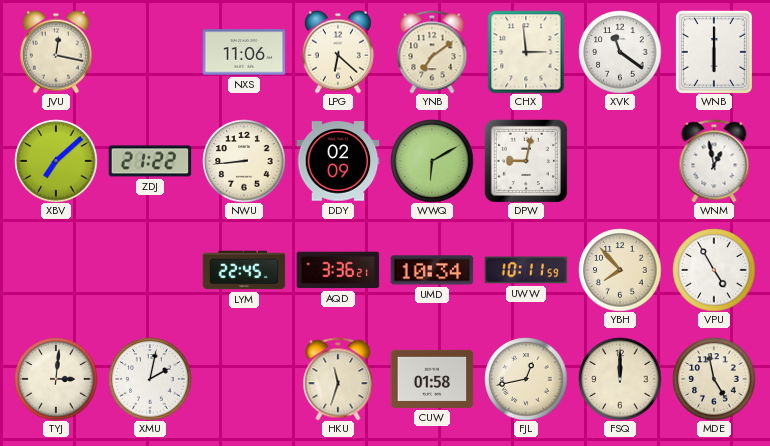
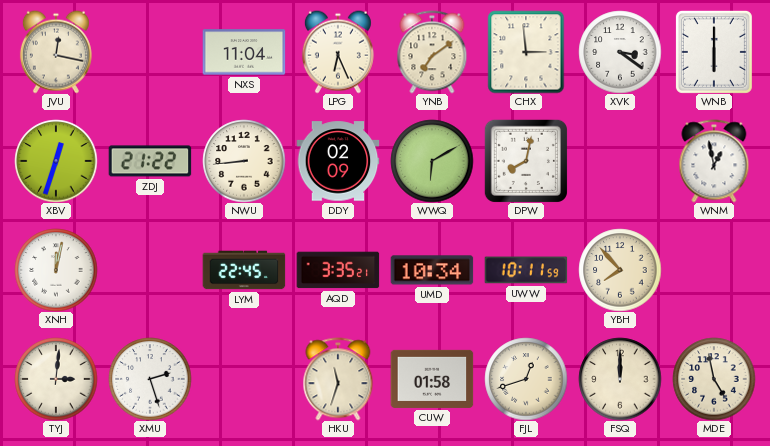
NXS: 11:06 -> 11:04
LPG: 6:22 -> 6:26
XVK: 11:21 -> 3:21
XBV: 7:08 -> 12:33
DPW: 9:02 -> 8:02
XNH: none -> 12:02
AQD: 3:36 -> 3:35
VPU: 4:55 -> none
XMU: 2:02 -> 2:27
FJL: 12:43 -> 12:42
